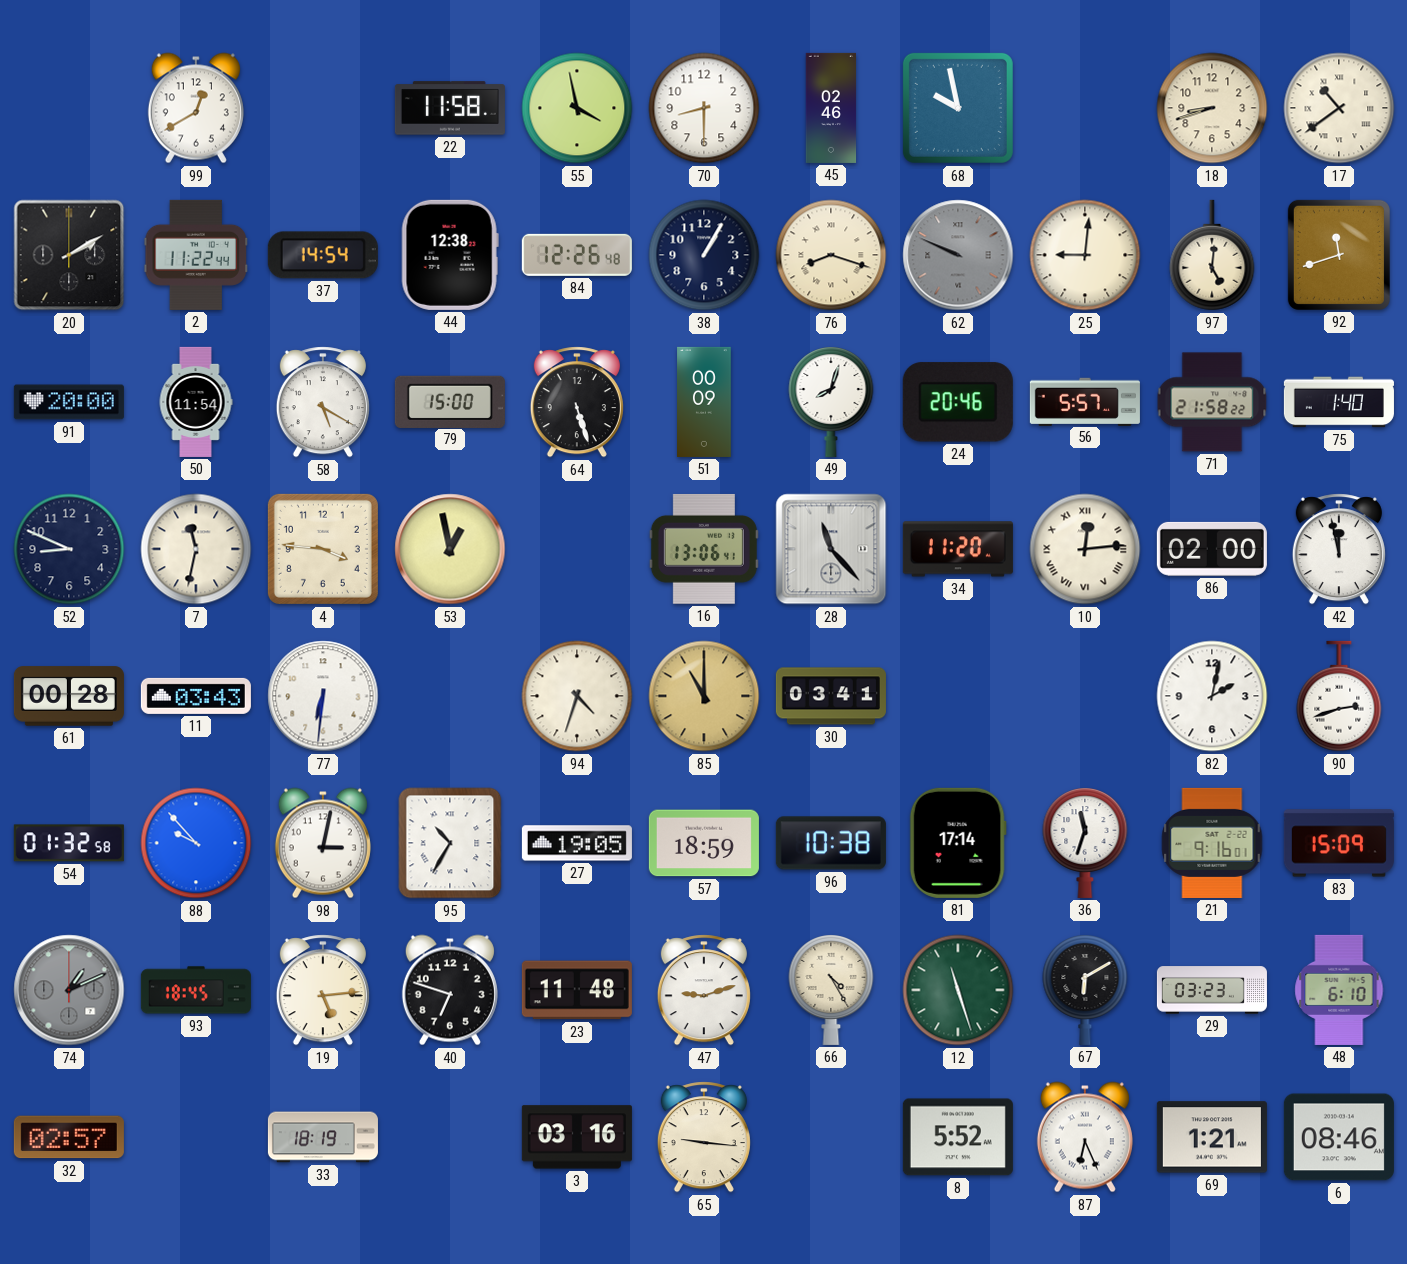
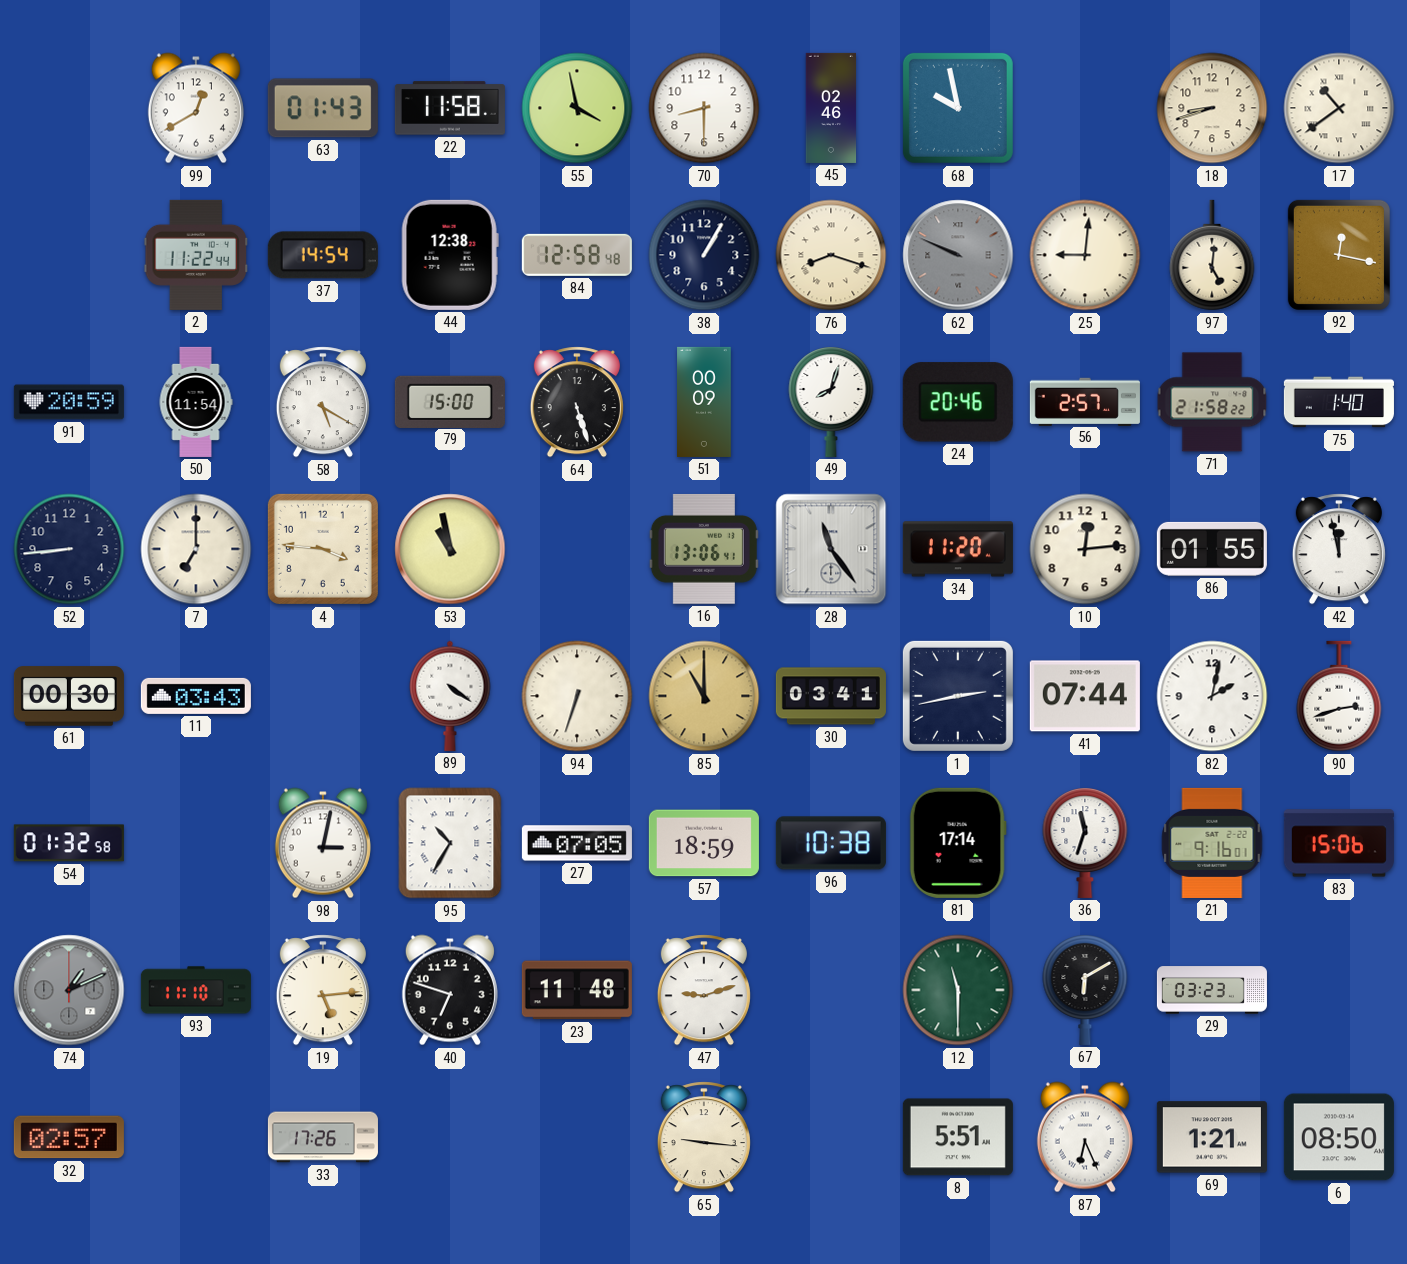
63: none -> 01:43
20: 2:10 -> none
84: 12:26 -> 12:58
92: 11:42 -> 12:17
91: 20:00 -> 20:59
56: 5:57 -> 2:57
52: 8:49 -> 8:44
7: 11:32 -> 7:00
53: 12:58 -> 10:58
28: 11:23 -> 11:24
10 numerals: Roman -> Arabic
86: 02:00 -> 01:55
61: 00:28 -> 00:30
77: 6:31 -> none
89: none -> 4:21
94: 4:33 -> 6:33
1: none -> 2:43
41: none -> 07:44
88: 9:53 -> none
27: 19:05 -> 07:05
83: 15:09 -> 15:06
93: 18:45 -> 11:10
66: 4:25 -> none
12: 11:27 -> 11:30
48: 6:10 -> none
33: 18:19 -> 17:26
3: 03:16 -> none
8: 5:52 -> 5:51
6: 08:46 -> 08:50
